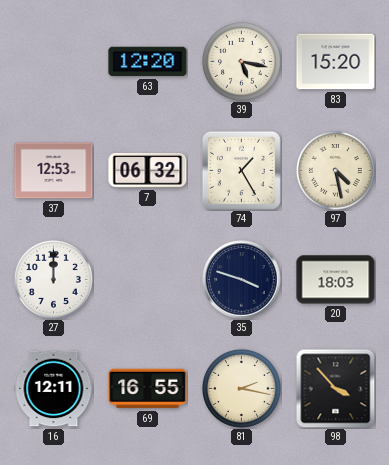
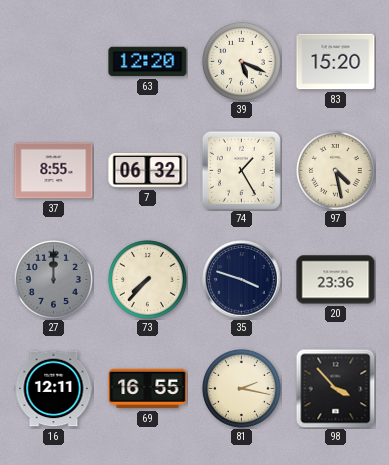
39: 5:17 -> 5:19
37: 12:53 -> 8:55
27 dial: white -> grey
73: none -> 7:37
20: 18:03 -> 23:36
